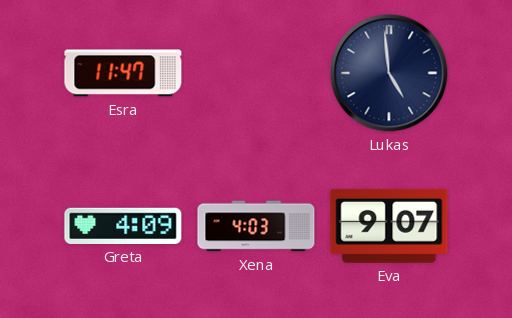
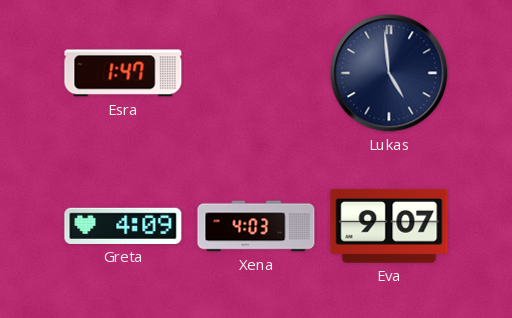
Esra: 11:47 -> 1:47
